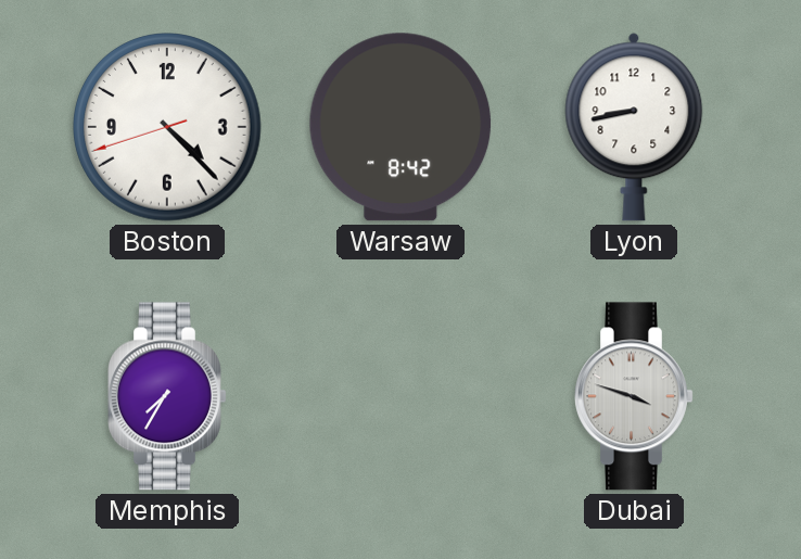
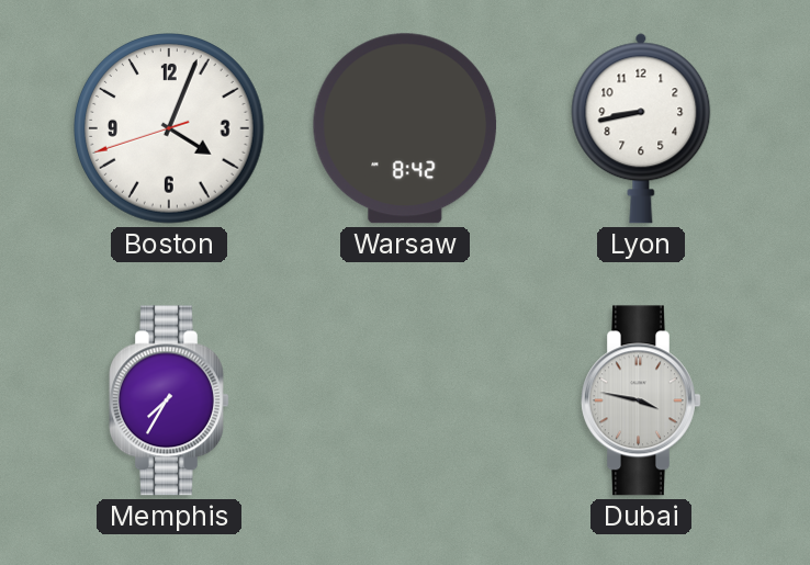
Boston: 4:22 -> 4:03
Dubai: 3:48 -> 3:47
